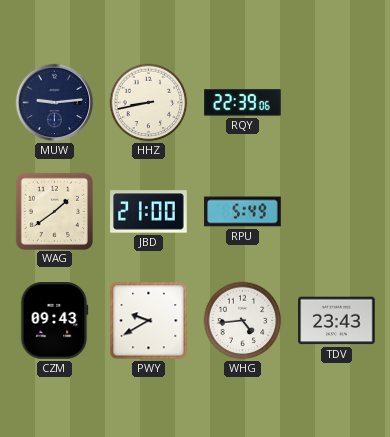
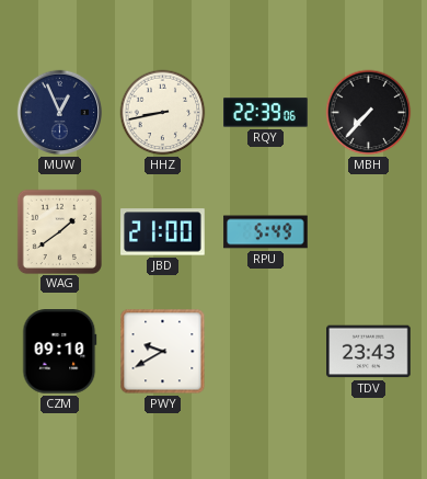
MUW: 9:14 -> 12:56
MBH: none -> 7:37
CZM: 09:43 -> 09:10
WHG: 4:44 -> none
